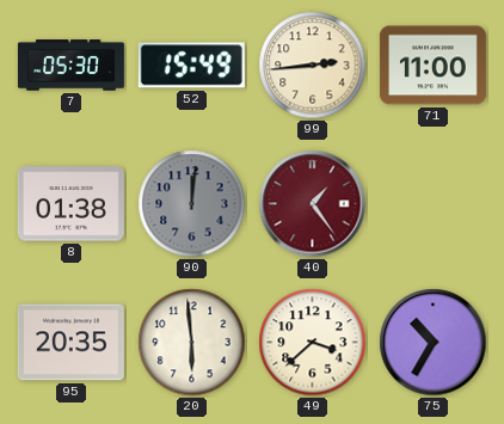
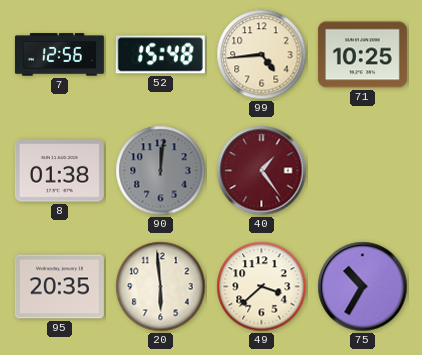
7: 05:30 -> 12:56
52: 15:49 -> 15:48
99: 2:44 -> 4:44
71: 11:00 -> 10:25
